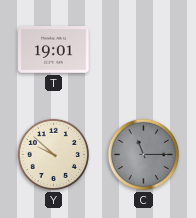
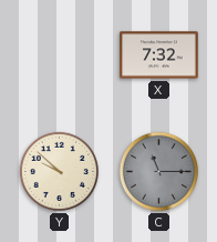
T: 19:01 -> none
X: none -> 7:32
